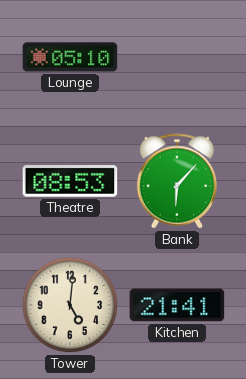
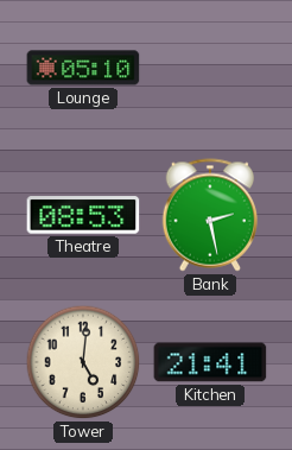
Bank: 6:07 -> 2:28
